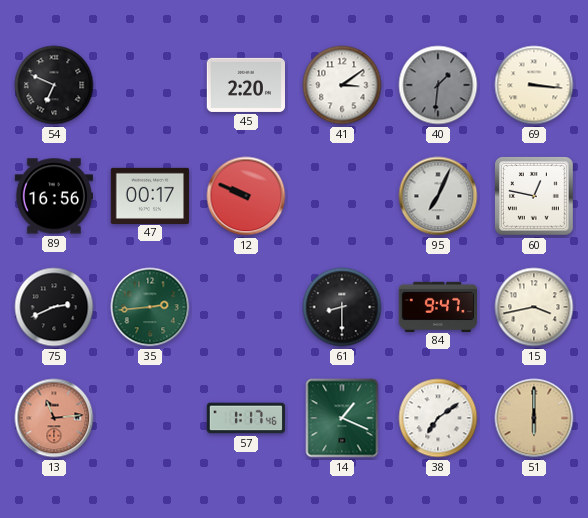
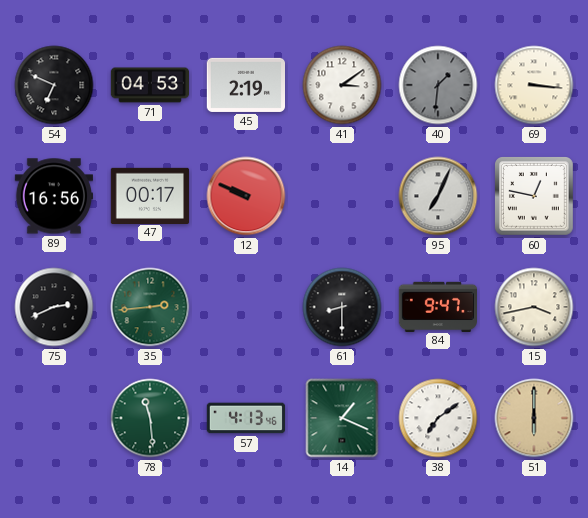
71: none -> 04:53
45: 2:20 -> 2:19
13: 11:14 -> none
78: none -> 11:29
57: 1:17 -> 4:13
